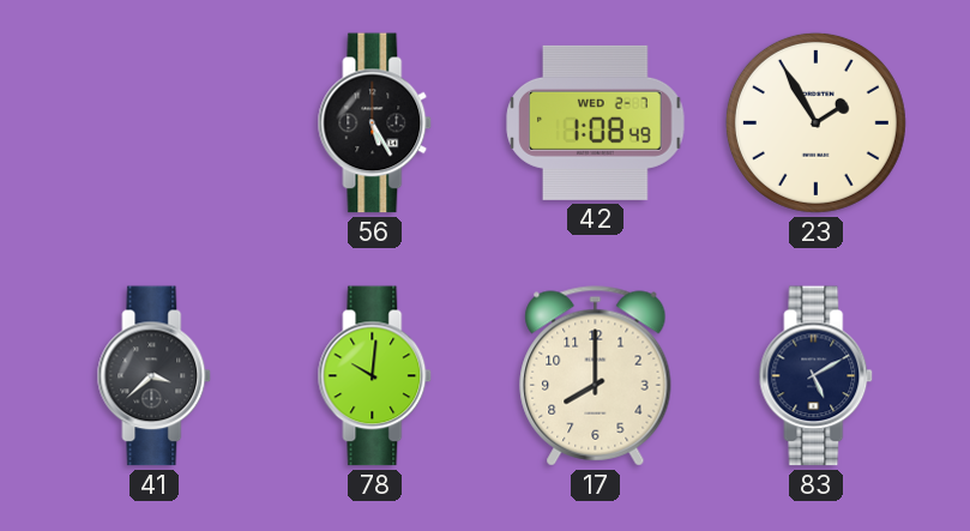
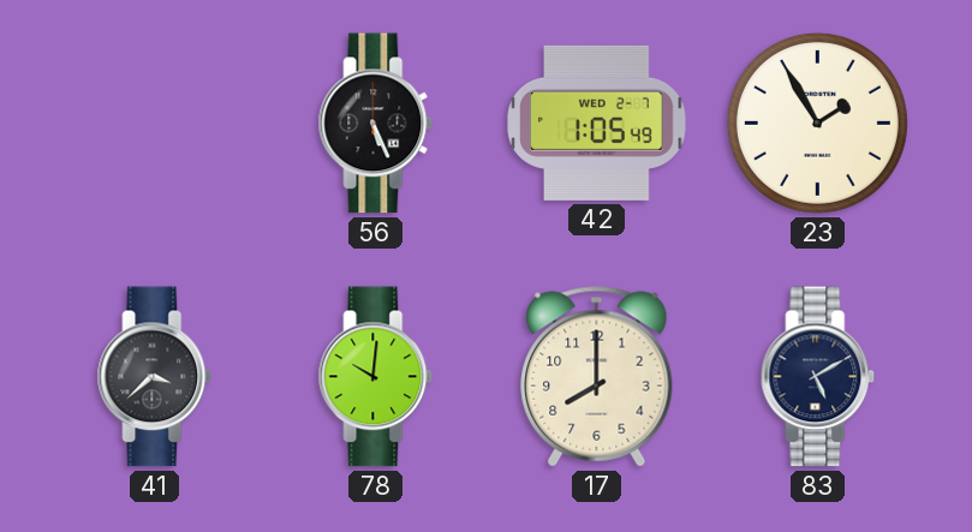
56: 5:25 -> 5:26
42: 1:08 -> 1:05
